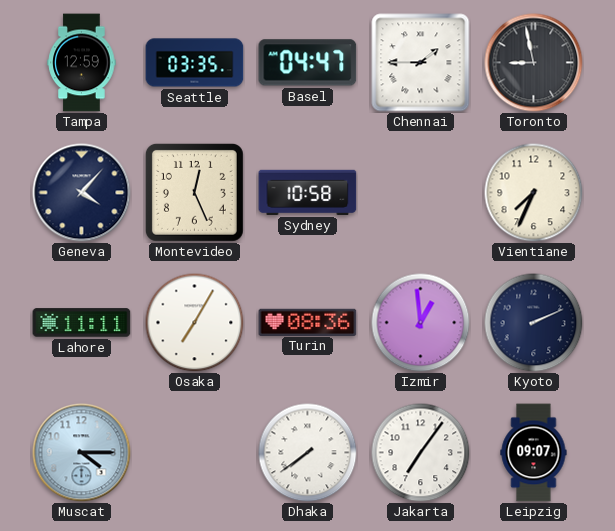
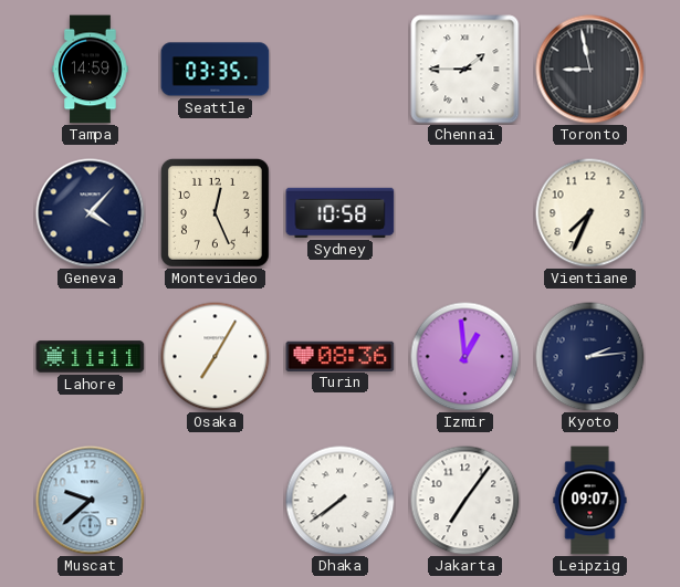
Tampa: 12:59 -> 14:59
Basel: 04:47 -> none
Kyoto: 2:11 -> 2:14
Muscat: 4:15 -> 9:38
